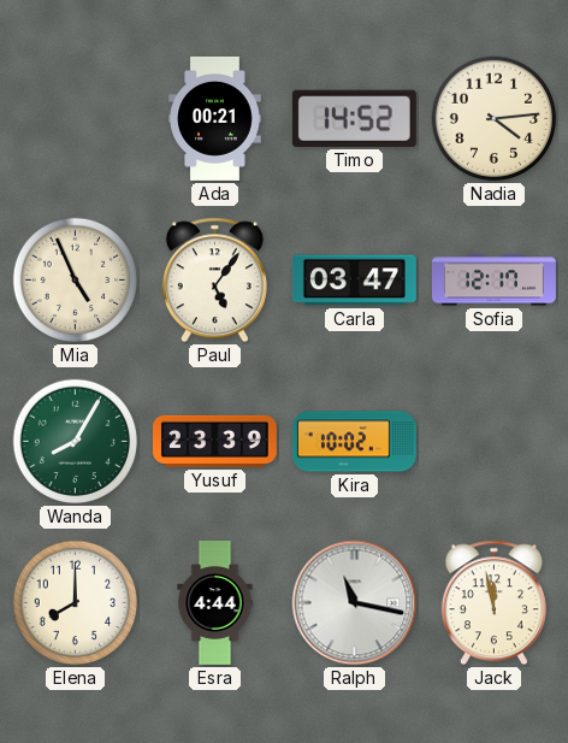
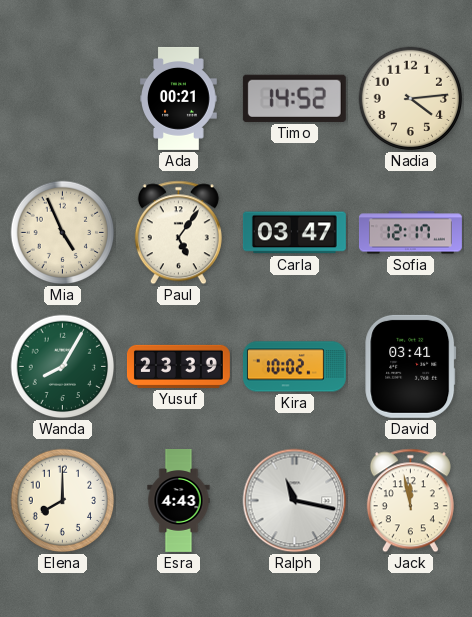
David: none -> 03:41
Esra: 4:44 -> 4:43
